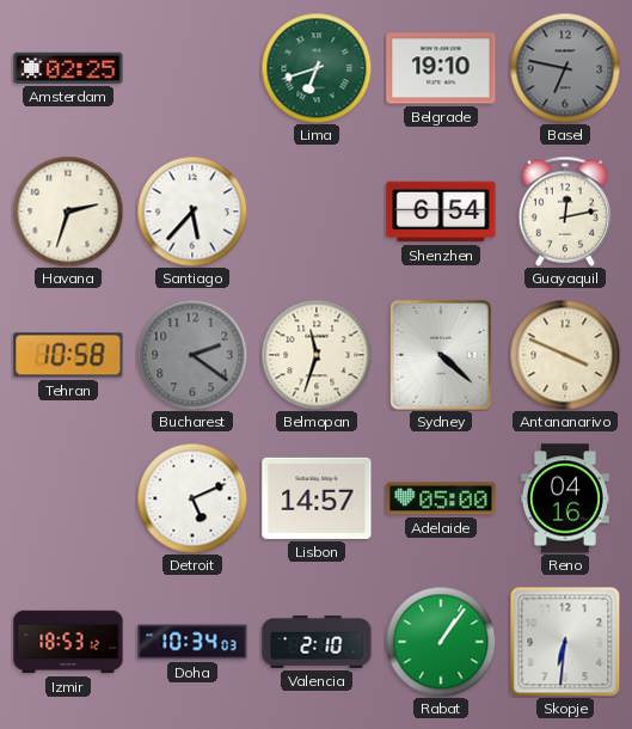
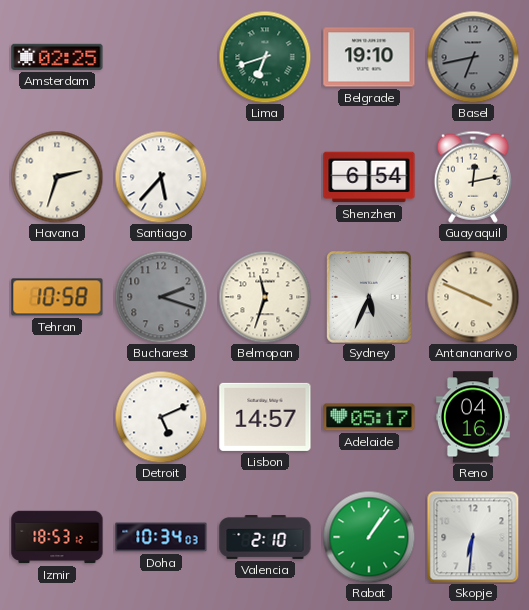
Basel: 6:47 -> 6:43
Bucharest: 2:21 -> 2:18
Sydney: 4:22 -> 5:34
Adelaide: 05:00 -> 05:17
